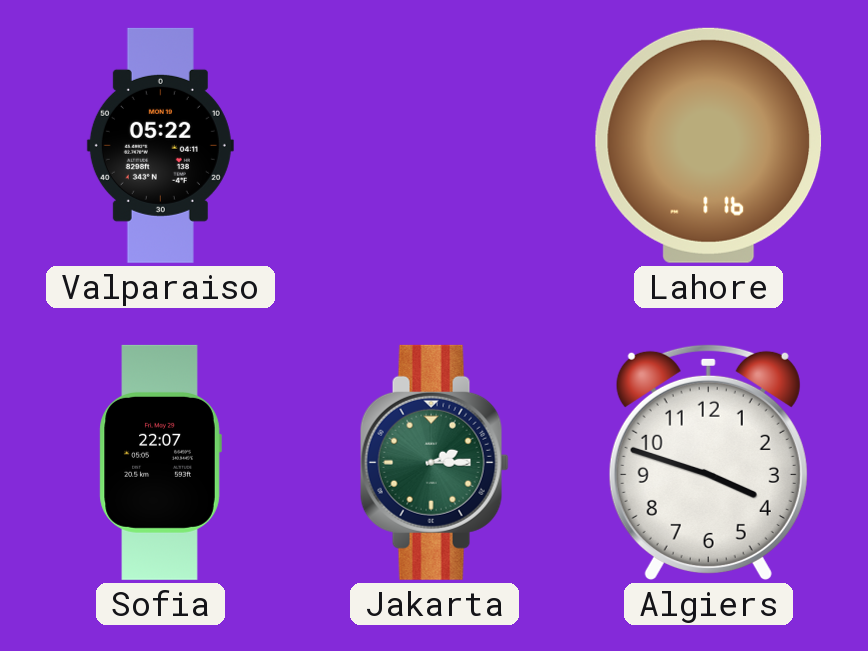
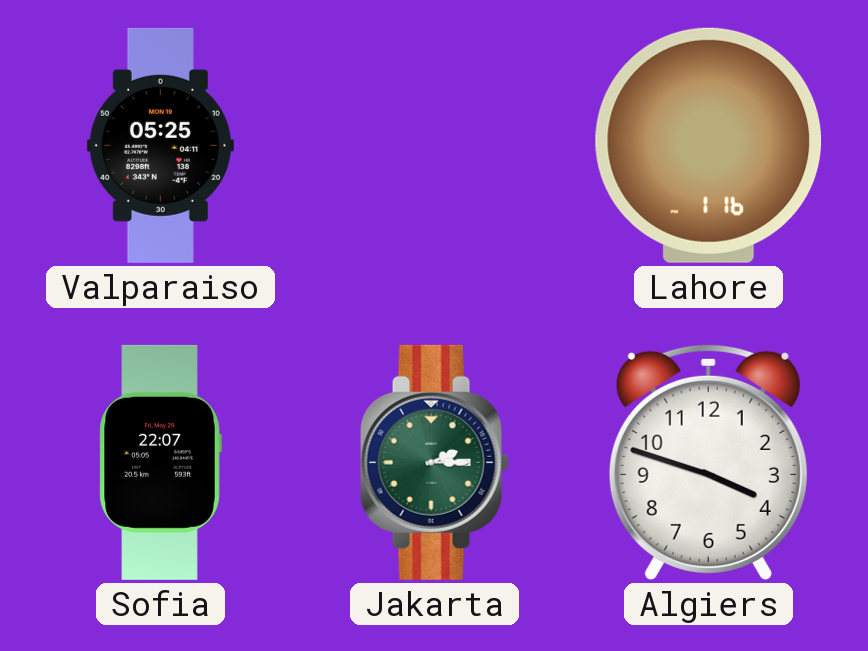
Valparaiso: 05:22 -> 05:25
